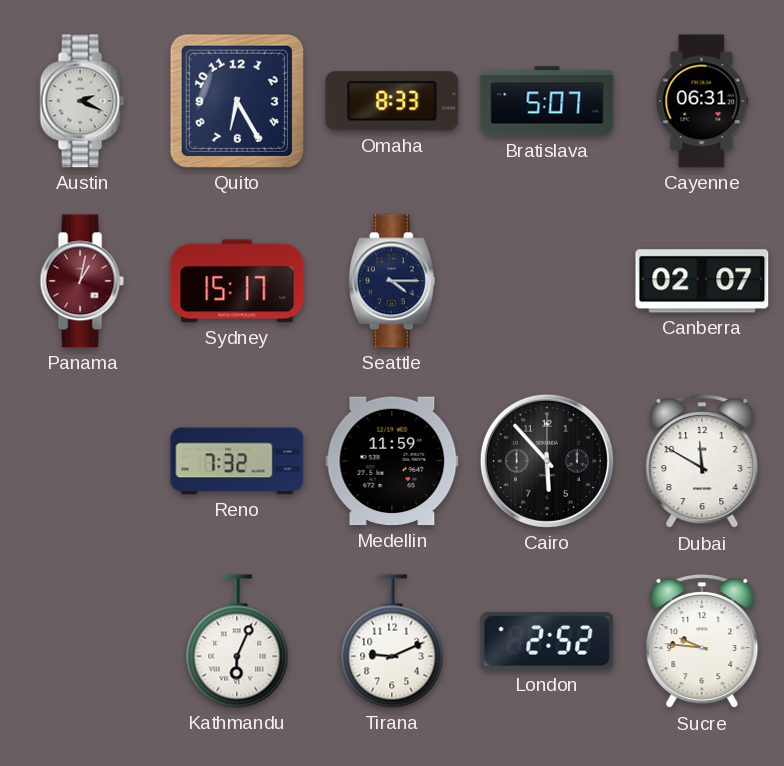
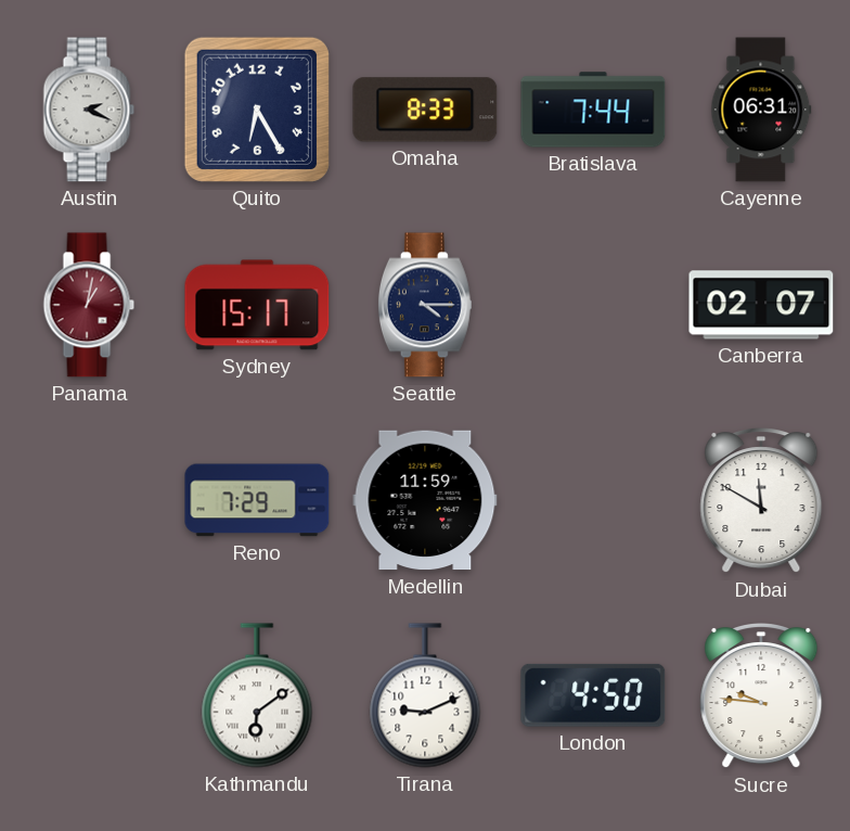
Bratislava: 5:07 -> 7:44
Reno: 7:32 -> 7:29
Cairo: 5:53 -> none
Kathmandu: 6:04 -> 6:09
London: 2:52 -> 4:50
